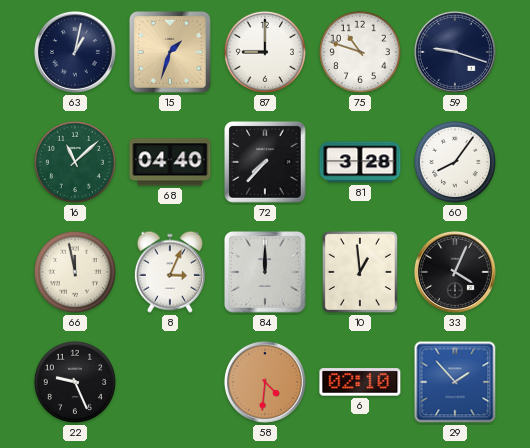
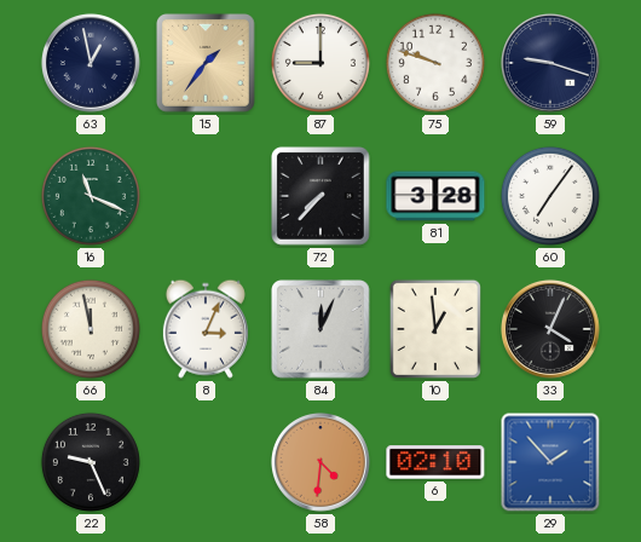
63: 1:02 -> 12:58
15: 1:33 -> 1:36
75: 10:48 -> 9:48
16: 11:08 -> 11:19
68: 04:40 -> none
60: 8:06 -> 7:06
84: 12:00 -> 12:04
